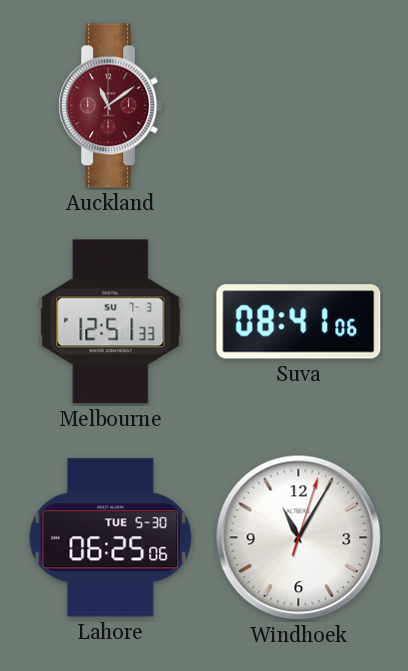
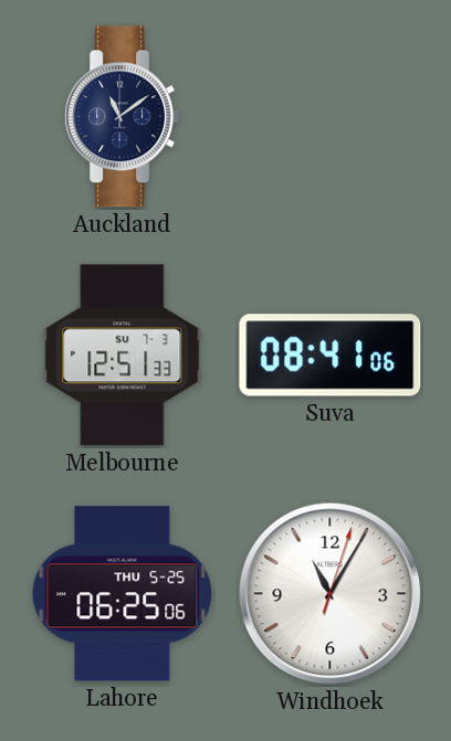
Auckland dial: burgundy -> navy
Lahore date: TUE 5-30 -> THU 5-25
